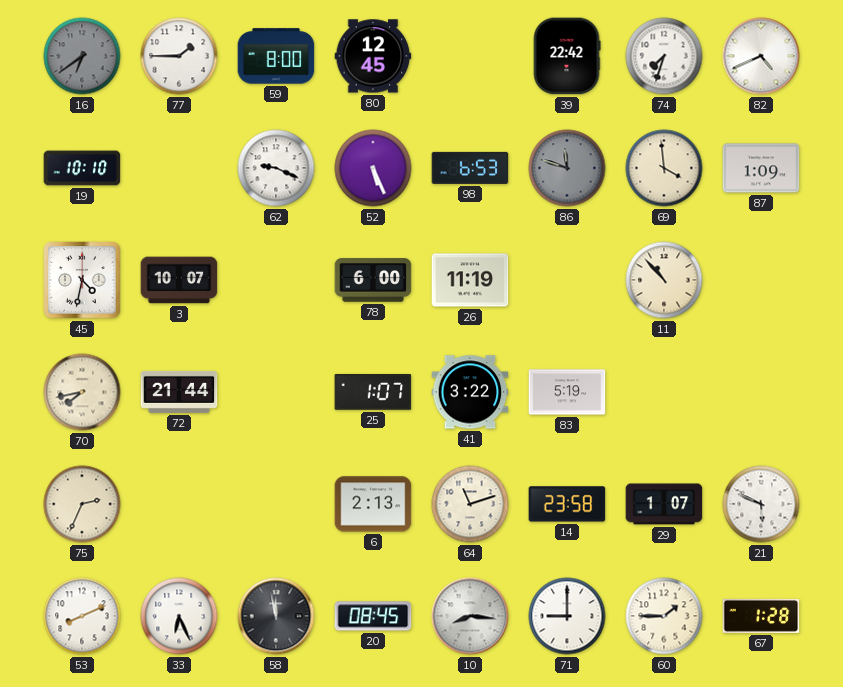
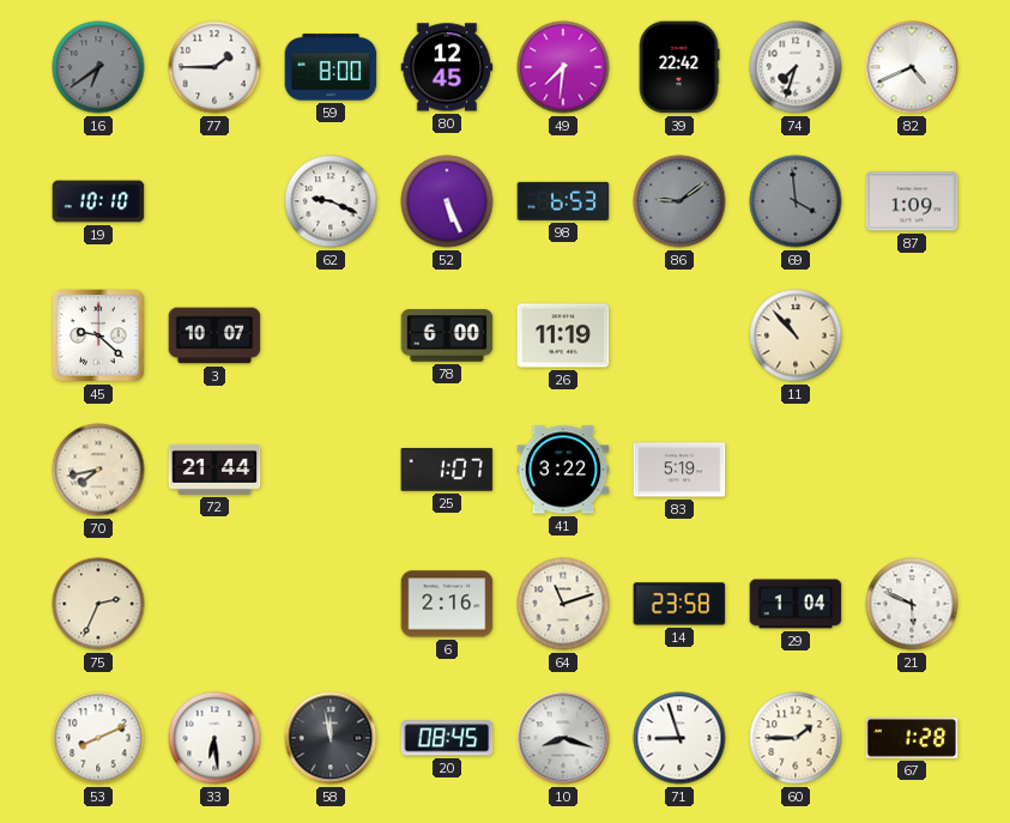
49: none -> 7:31
86: 11:48 -> 9:09
69 dial: cream -> grey
45: 4:32 -> 9:22
6: 2:13 -> 2:16
29: 1:07 -> 1:04
33: 6:26 -> 6:29
10: 8:16 -> 8:18
71: 9:00 -> 8:57
